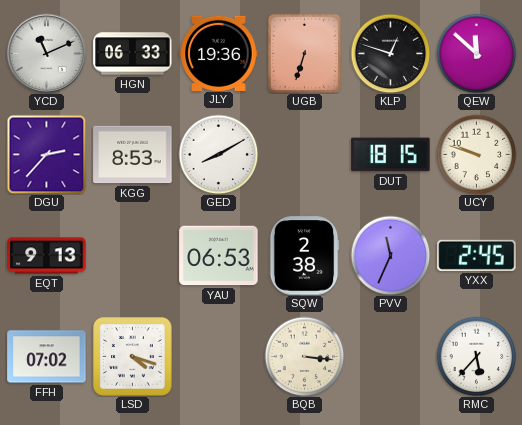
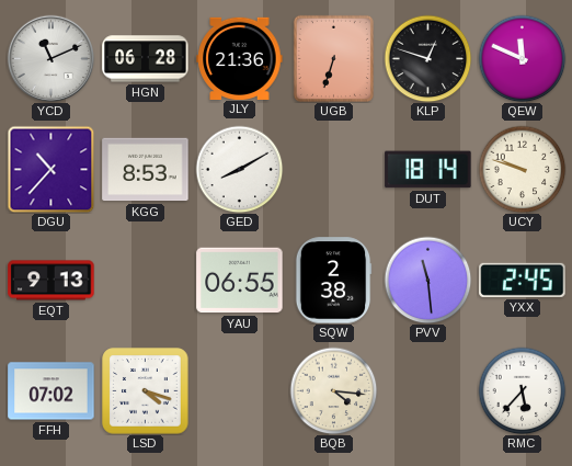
HGN: 06:33 -> 06:28
JLY: 19:36 -> 21:36
QEW: 11:52 -> 11:49
DGU: 2:37 -> 10:37
DUT: 18:15 -> 18:14
YAU: 06:53 -> 06:55
PVV: 11:34 -> 11:29
BQB: 3:16 -> 4:16
